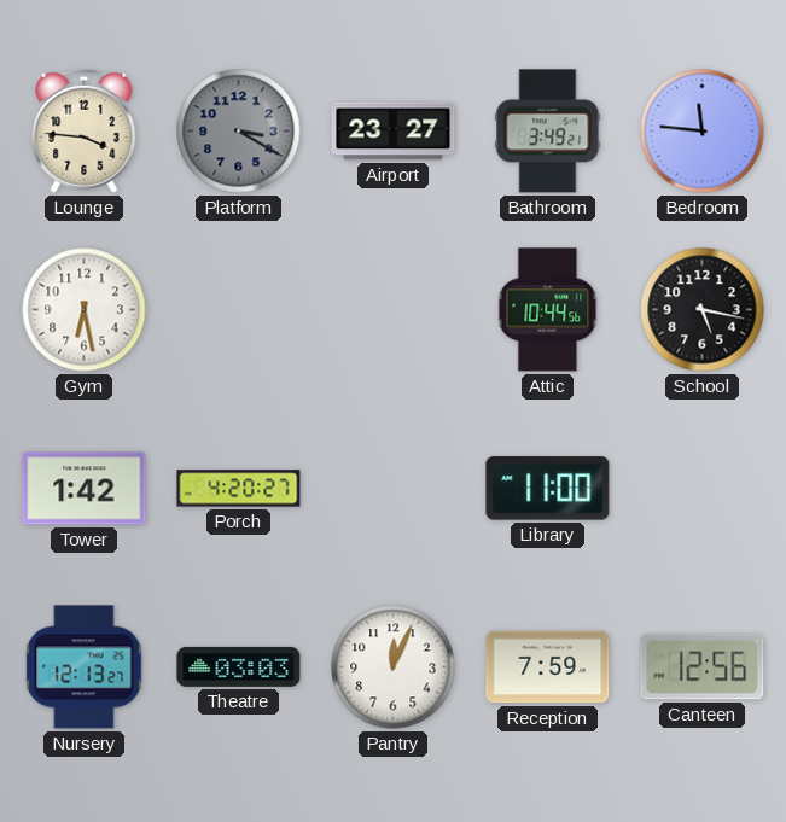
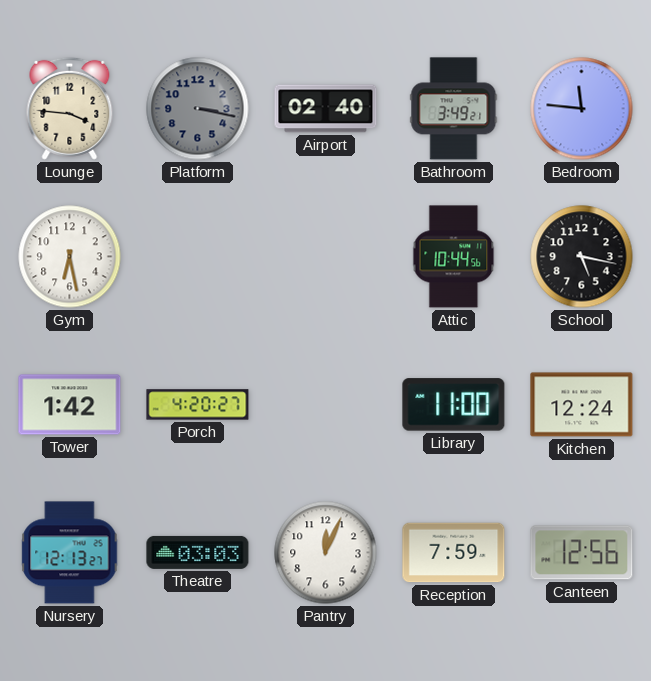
Platform: 3:20 -> 3:17
Airport: 23:27 -> 02:40
Kitchen: none -> 12:24
